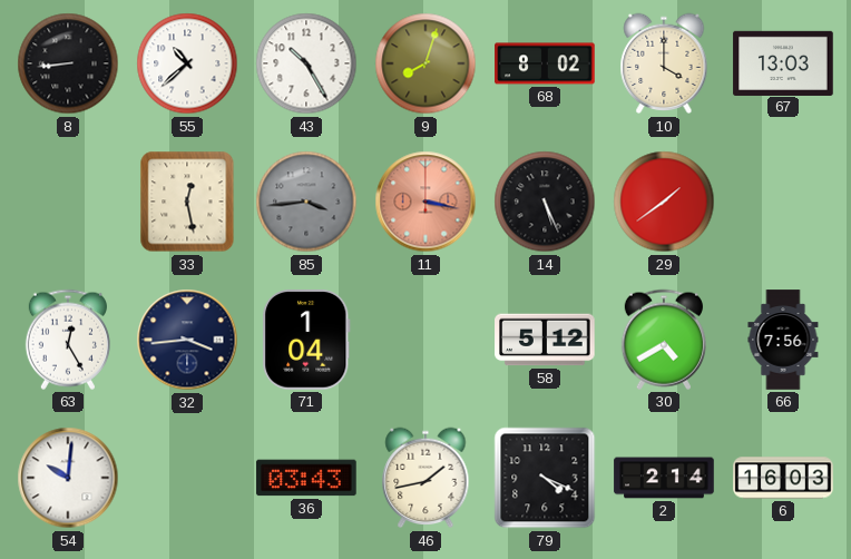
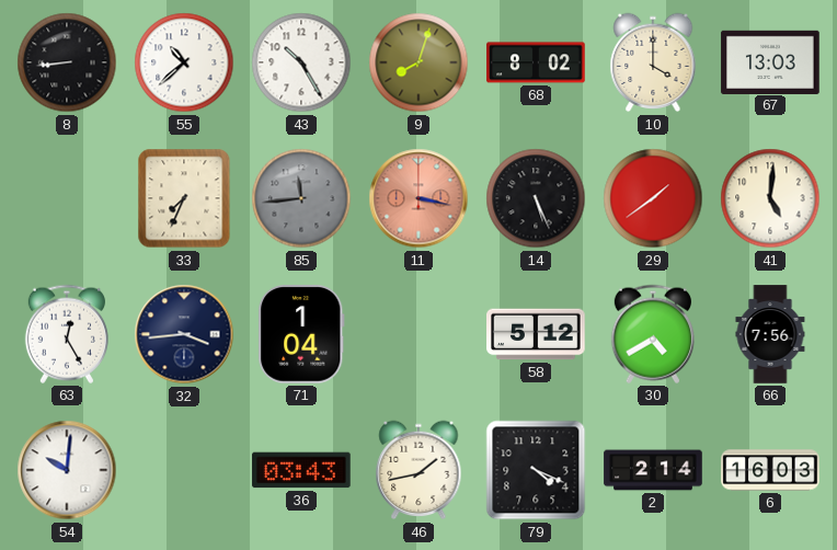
33: 12:28 -> 7:34
85: 3:44 -> 11:44
41: none -> 5:01
